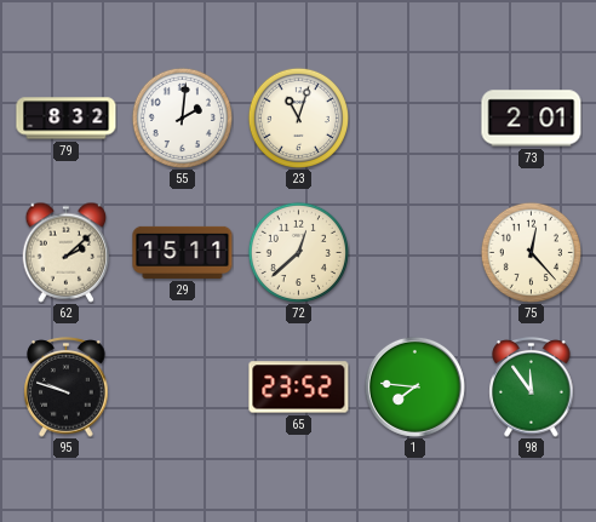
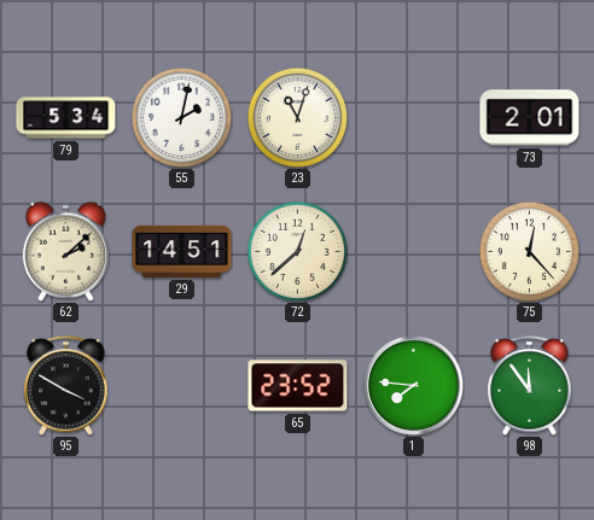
79: 8:32 -> 5:34
55: 2:01 -> 2:02
29: 15:11 -> 14:51
95: 9:48 -> 3:50
